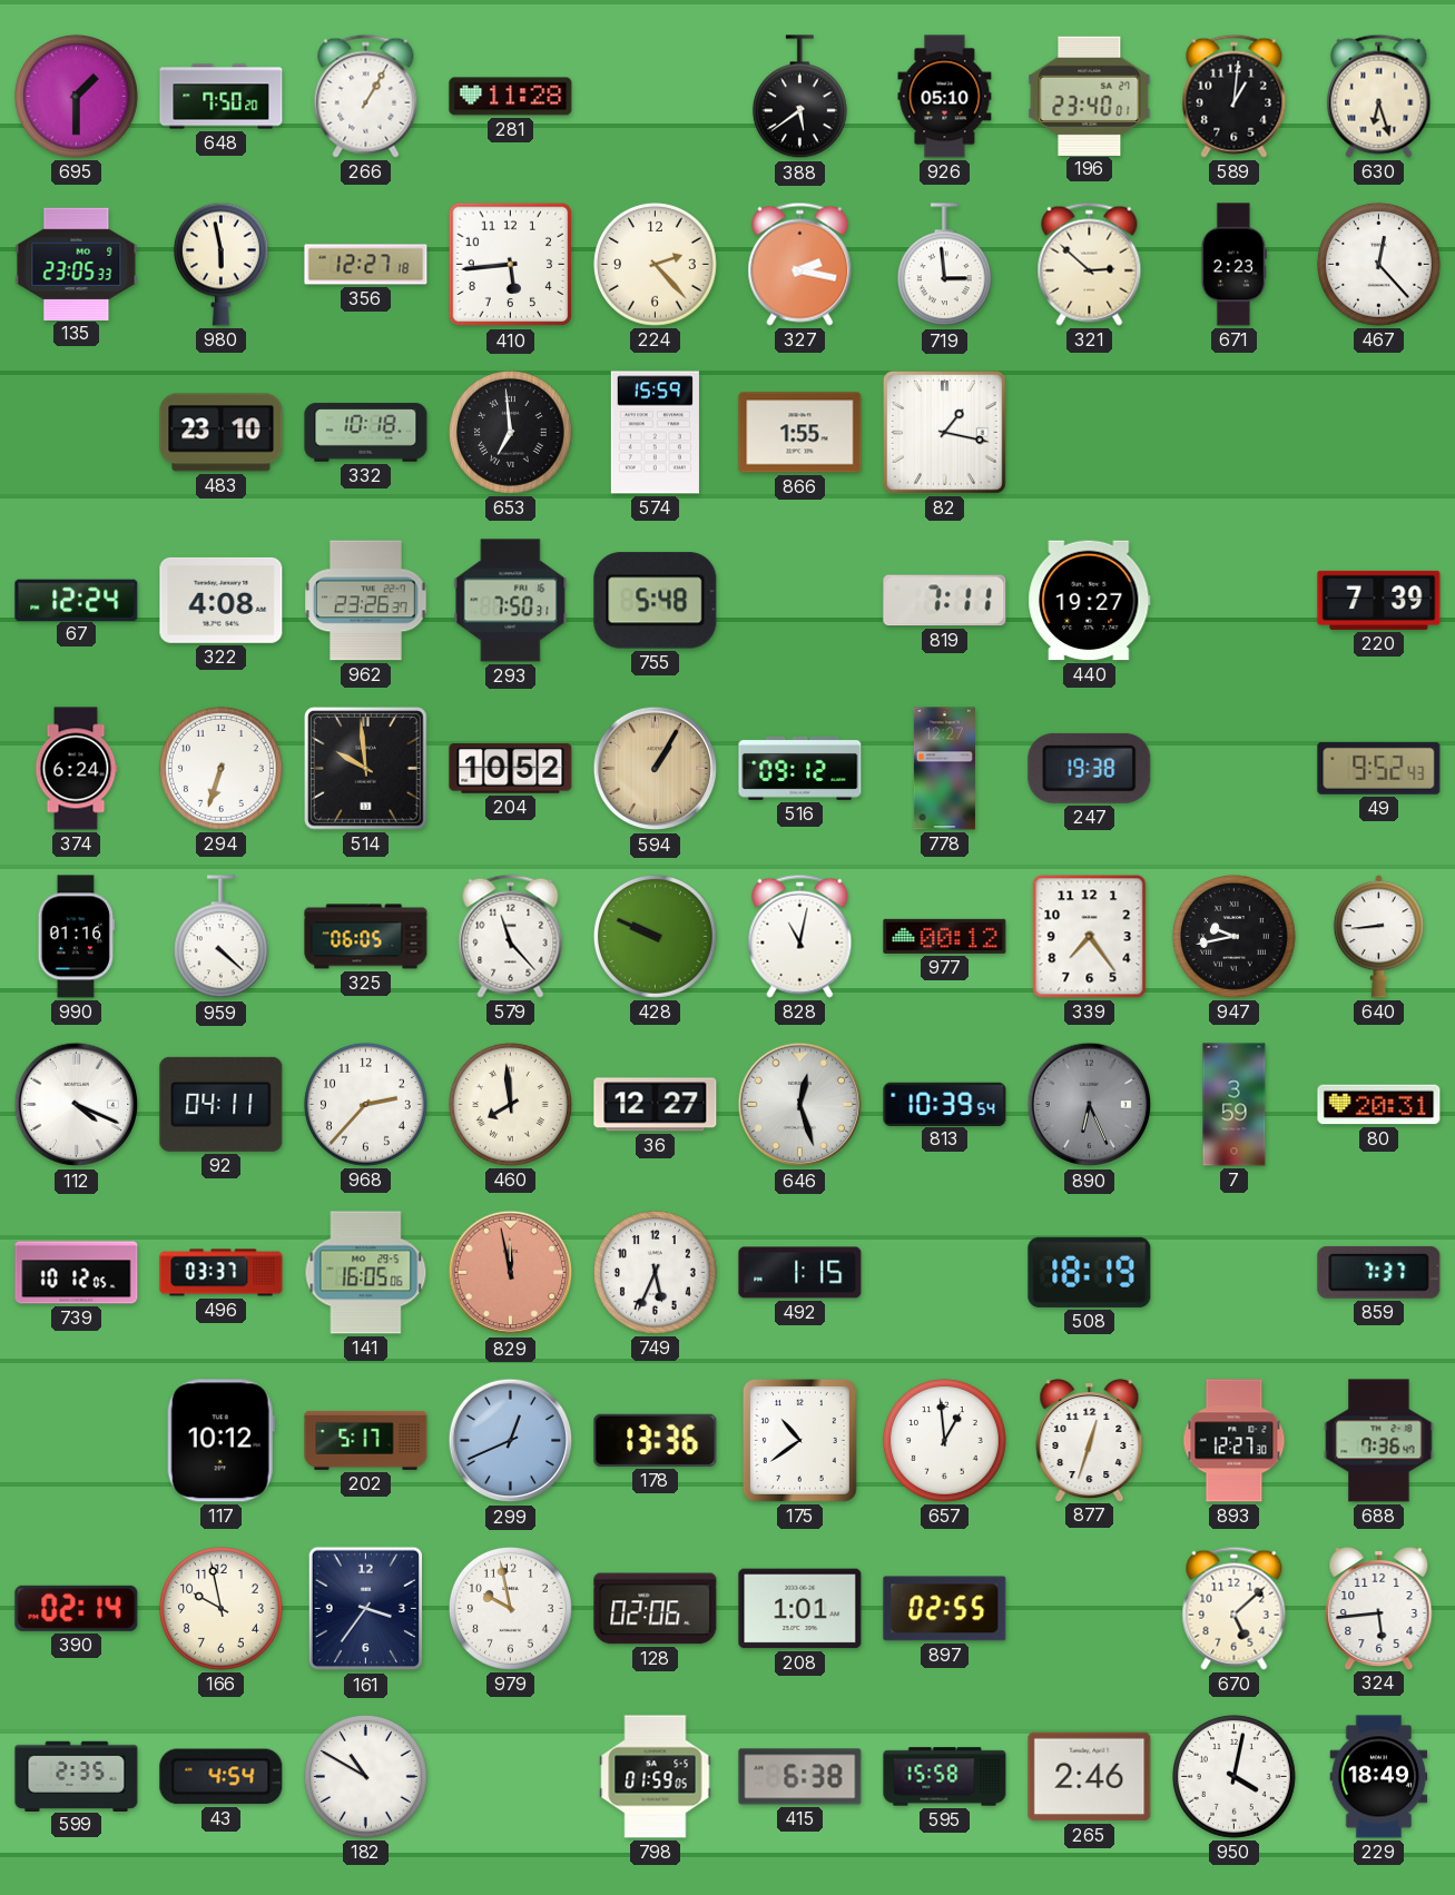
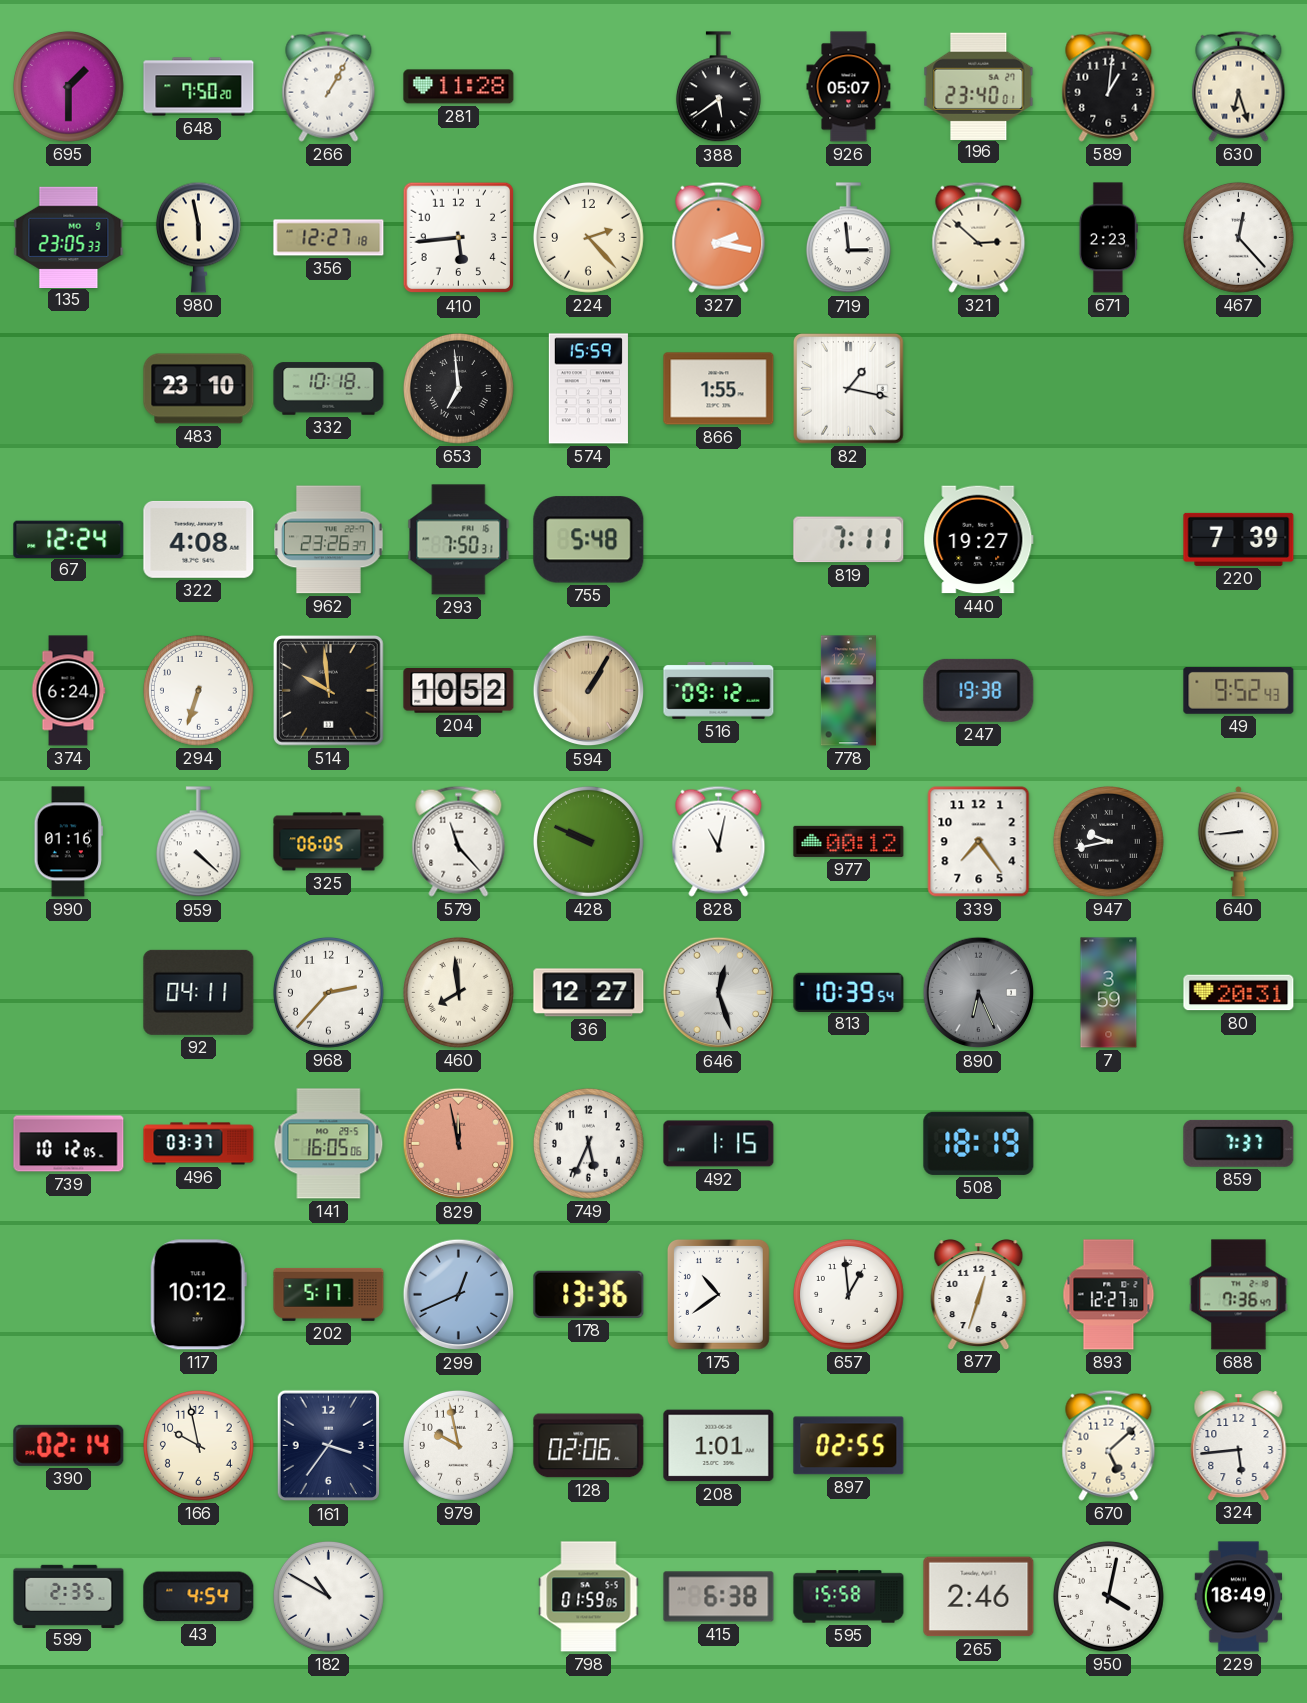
926: 05:10 -> 05:07
112: 4:19 -> none
